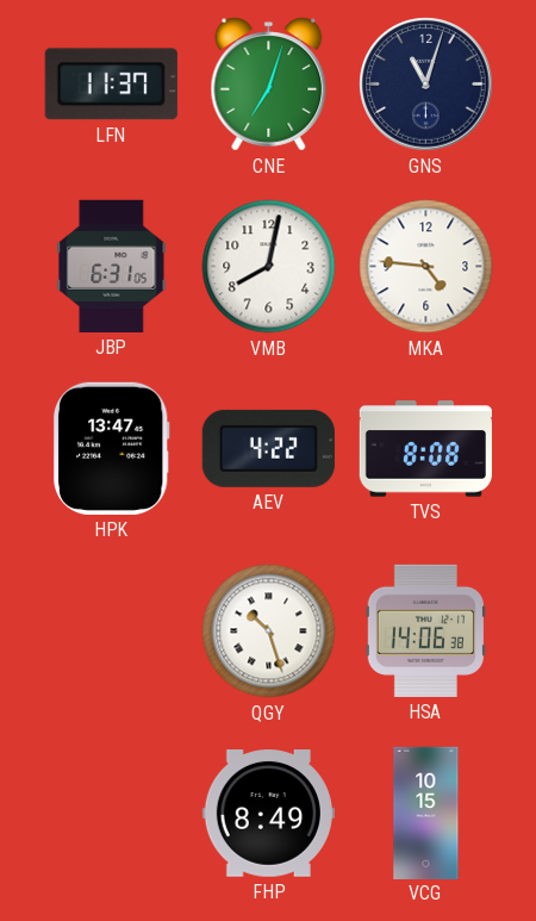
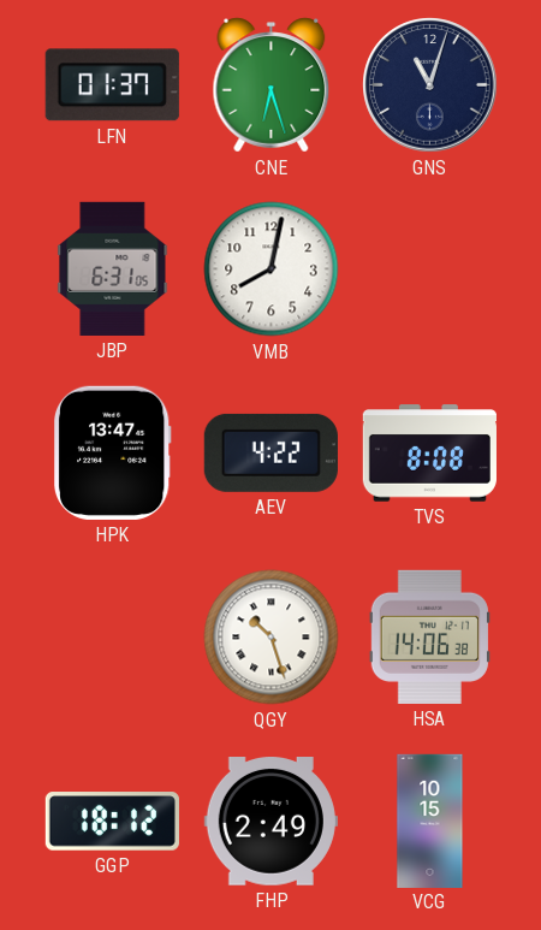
LFN: 11:37 -> 01:37
CNE: 7:03 -> 6:27
MKA: 4:46 -> none
GGP: none -> 18:12
FHP: 8:49 -> 2:49
